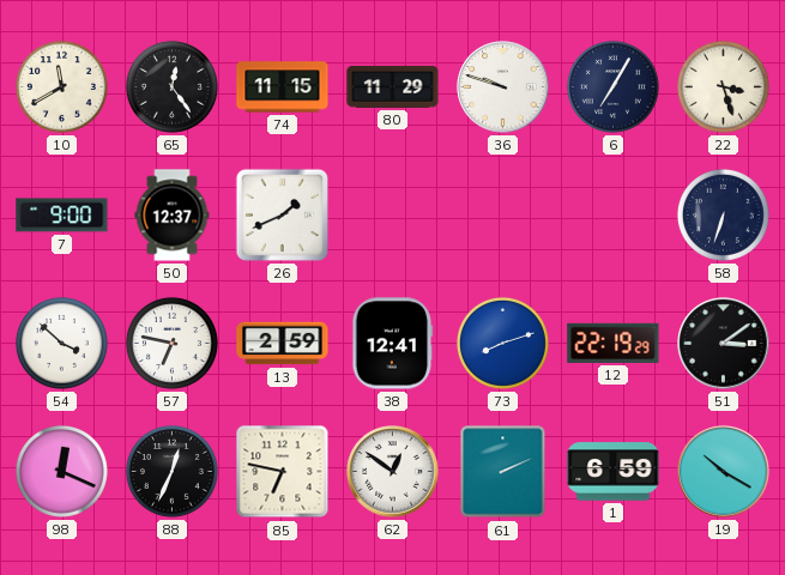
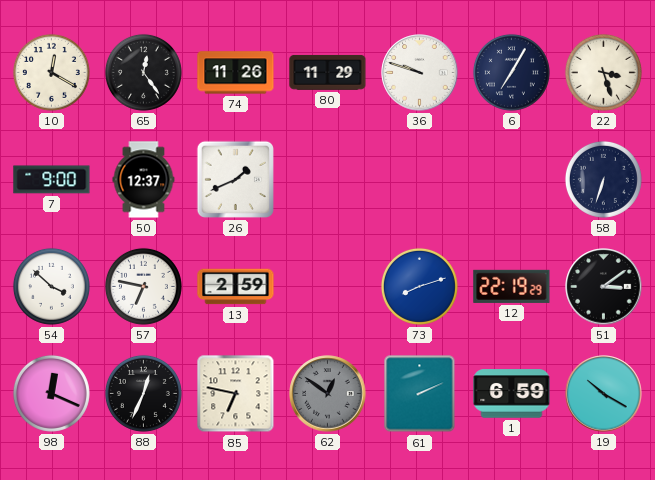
10: 11:40 -> 12:20
74: 11:15 -> 11:26
38: 12:41 -> none
62 dial: white -> grey
